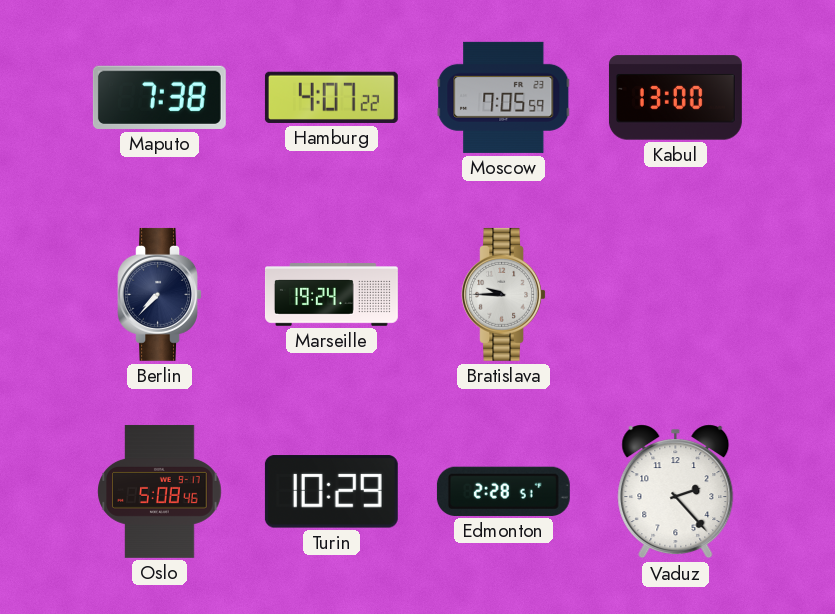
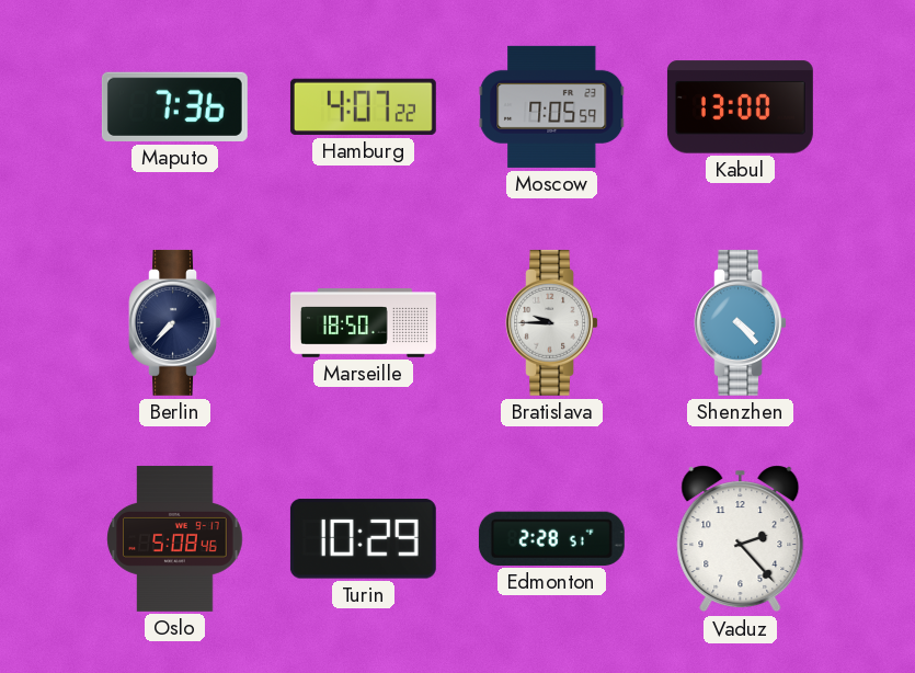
Maputo: 7:38 -> 7:36
Marseille: 19:24 -> 18:50
Shenzhen: none -> 4:23
